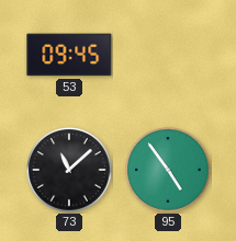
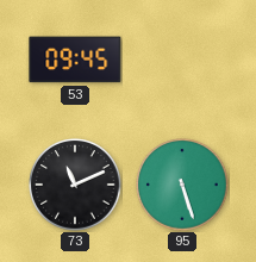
73: 11:08 -> 11:11
95: 4:54 -> 5:27
